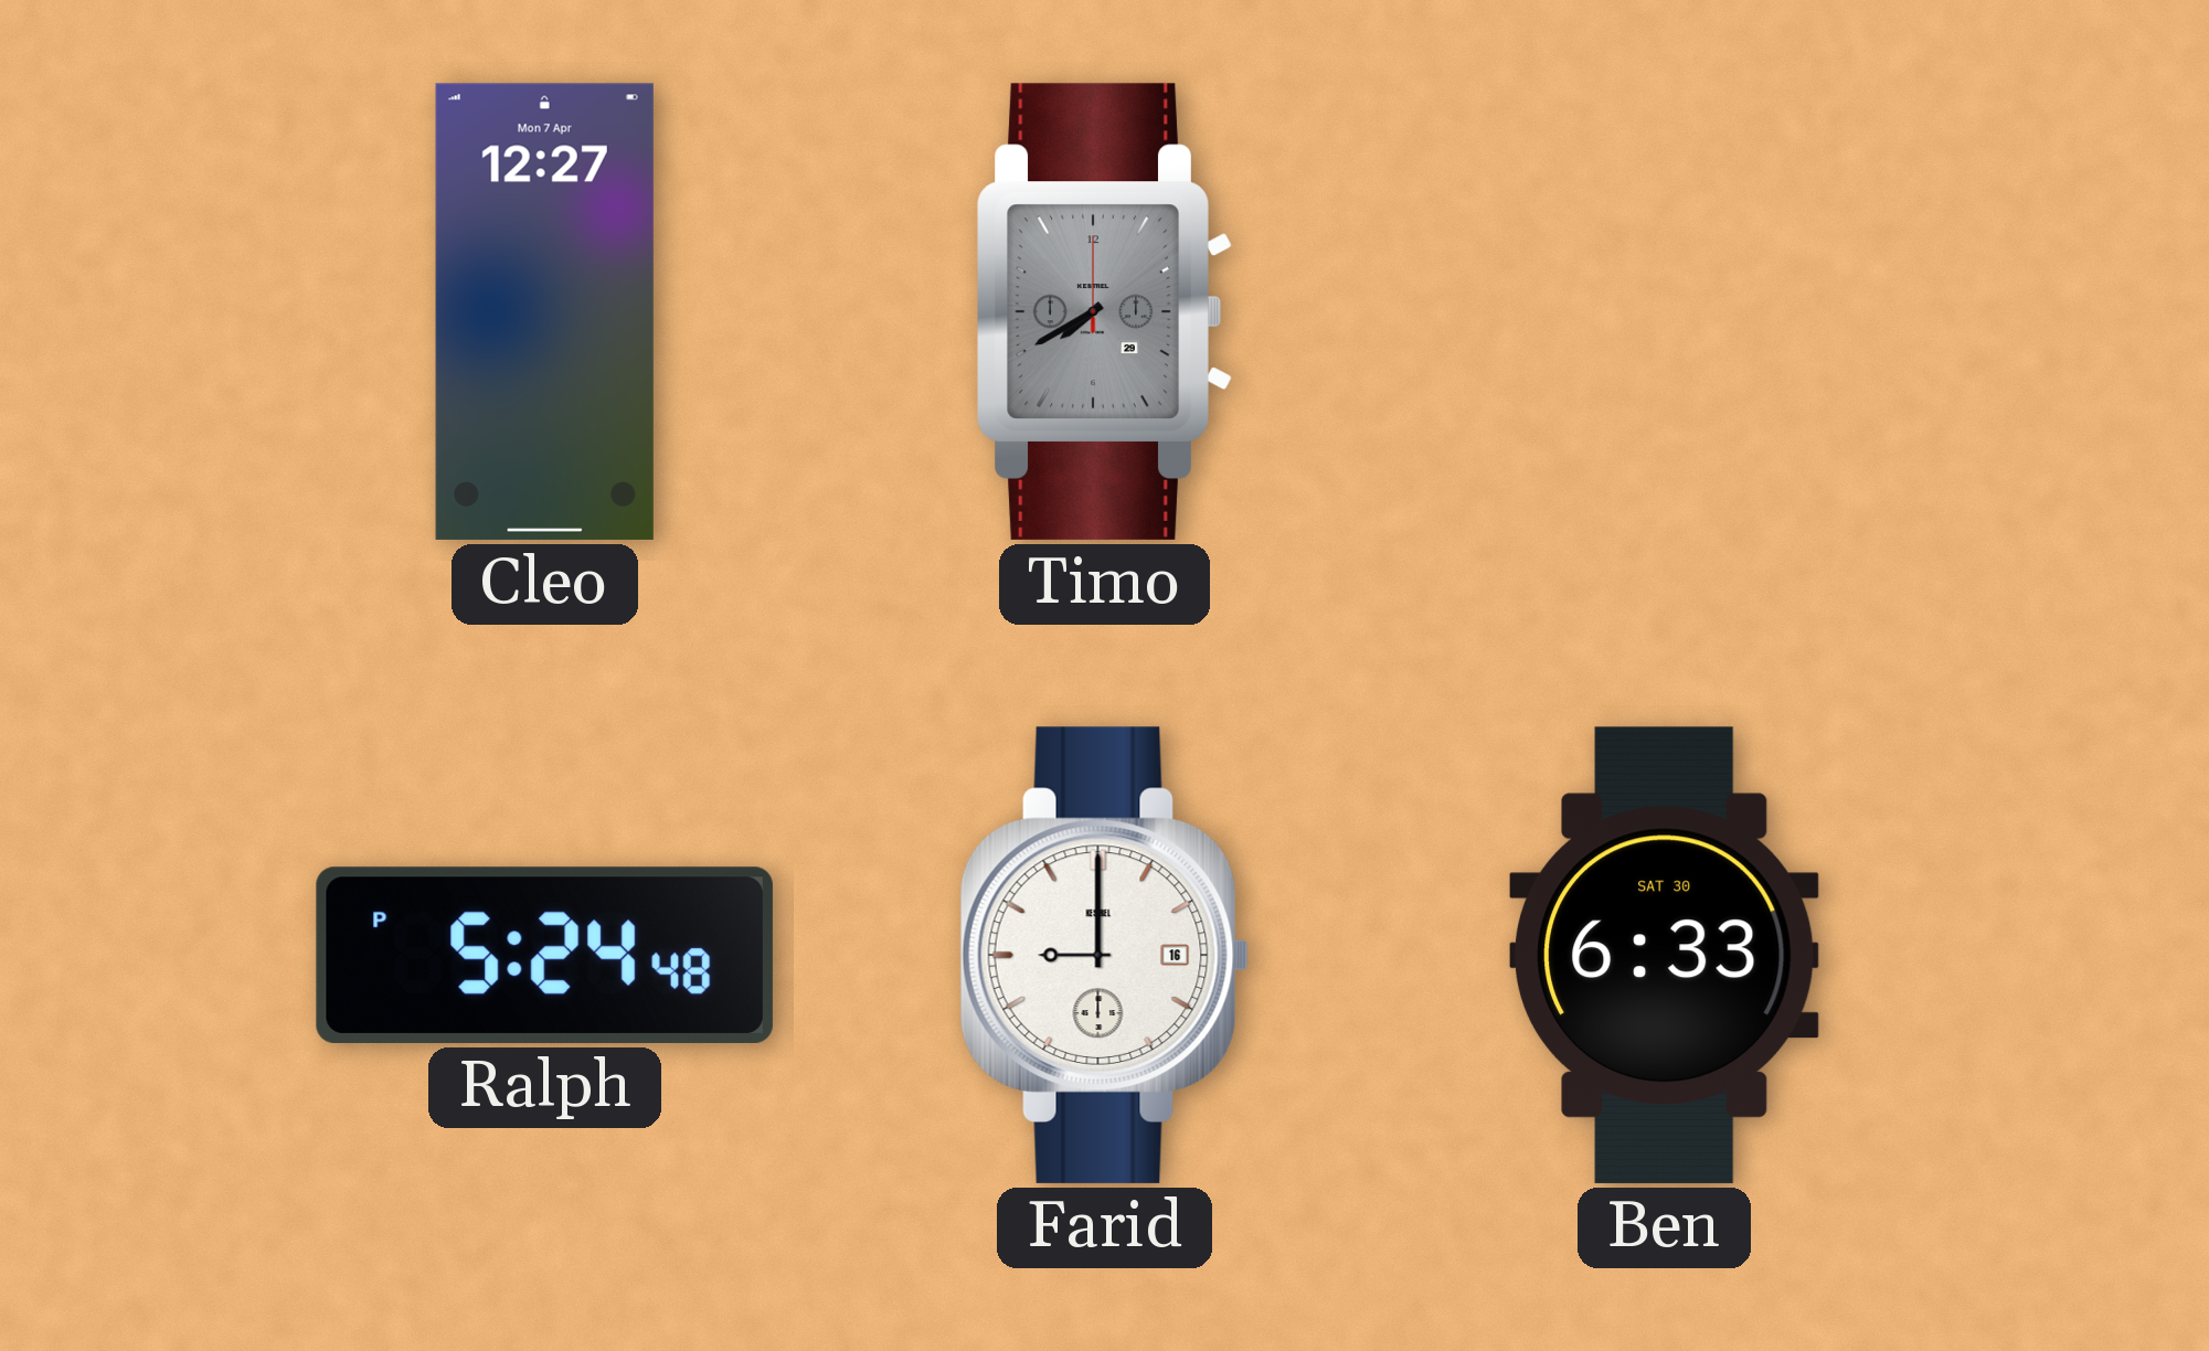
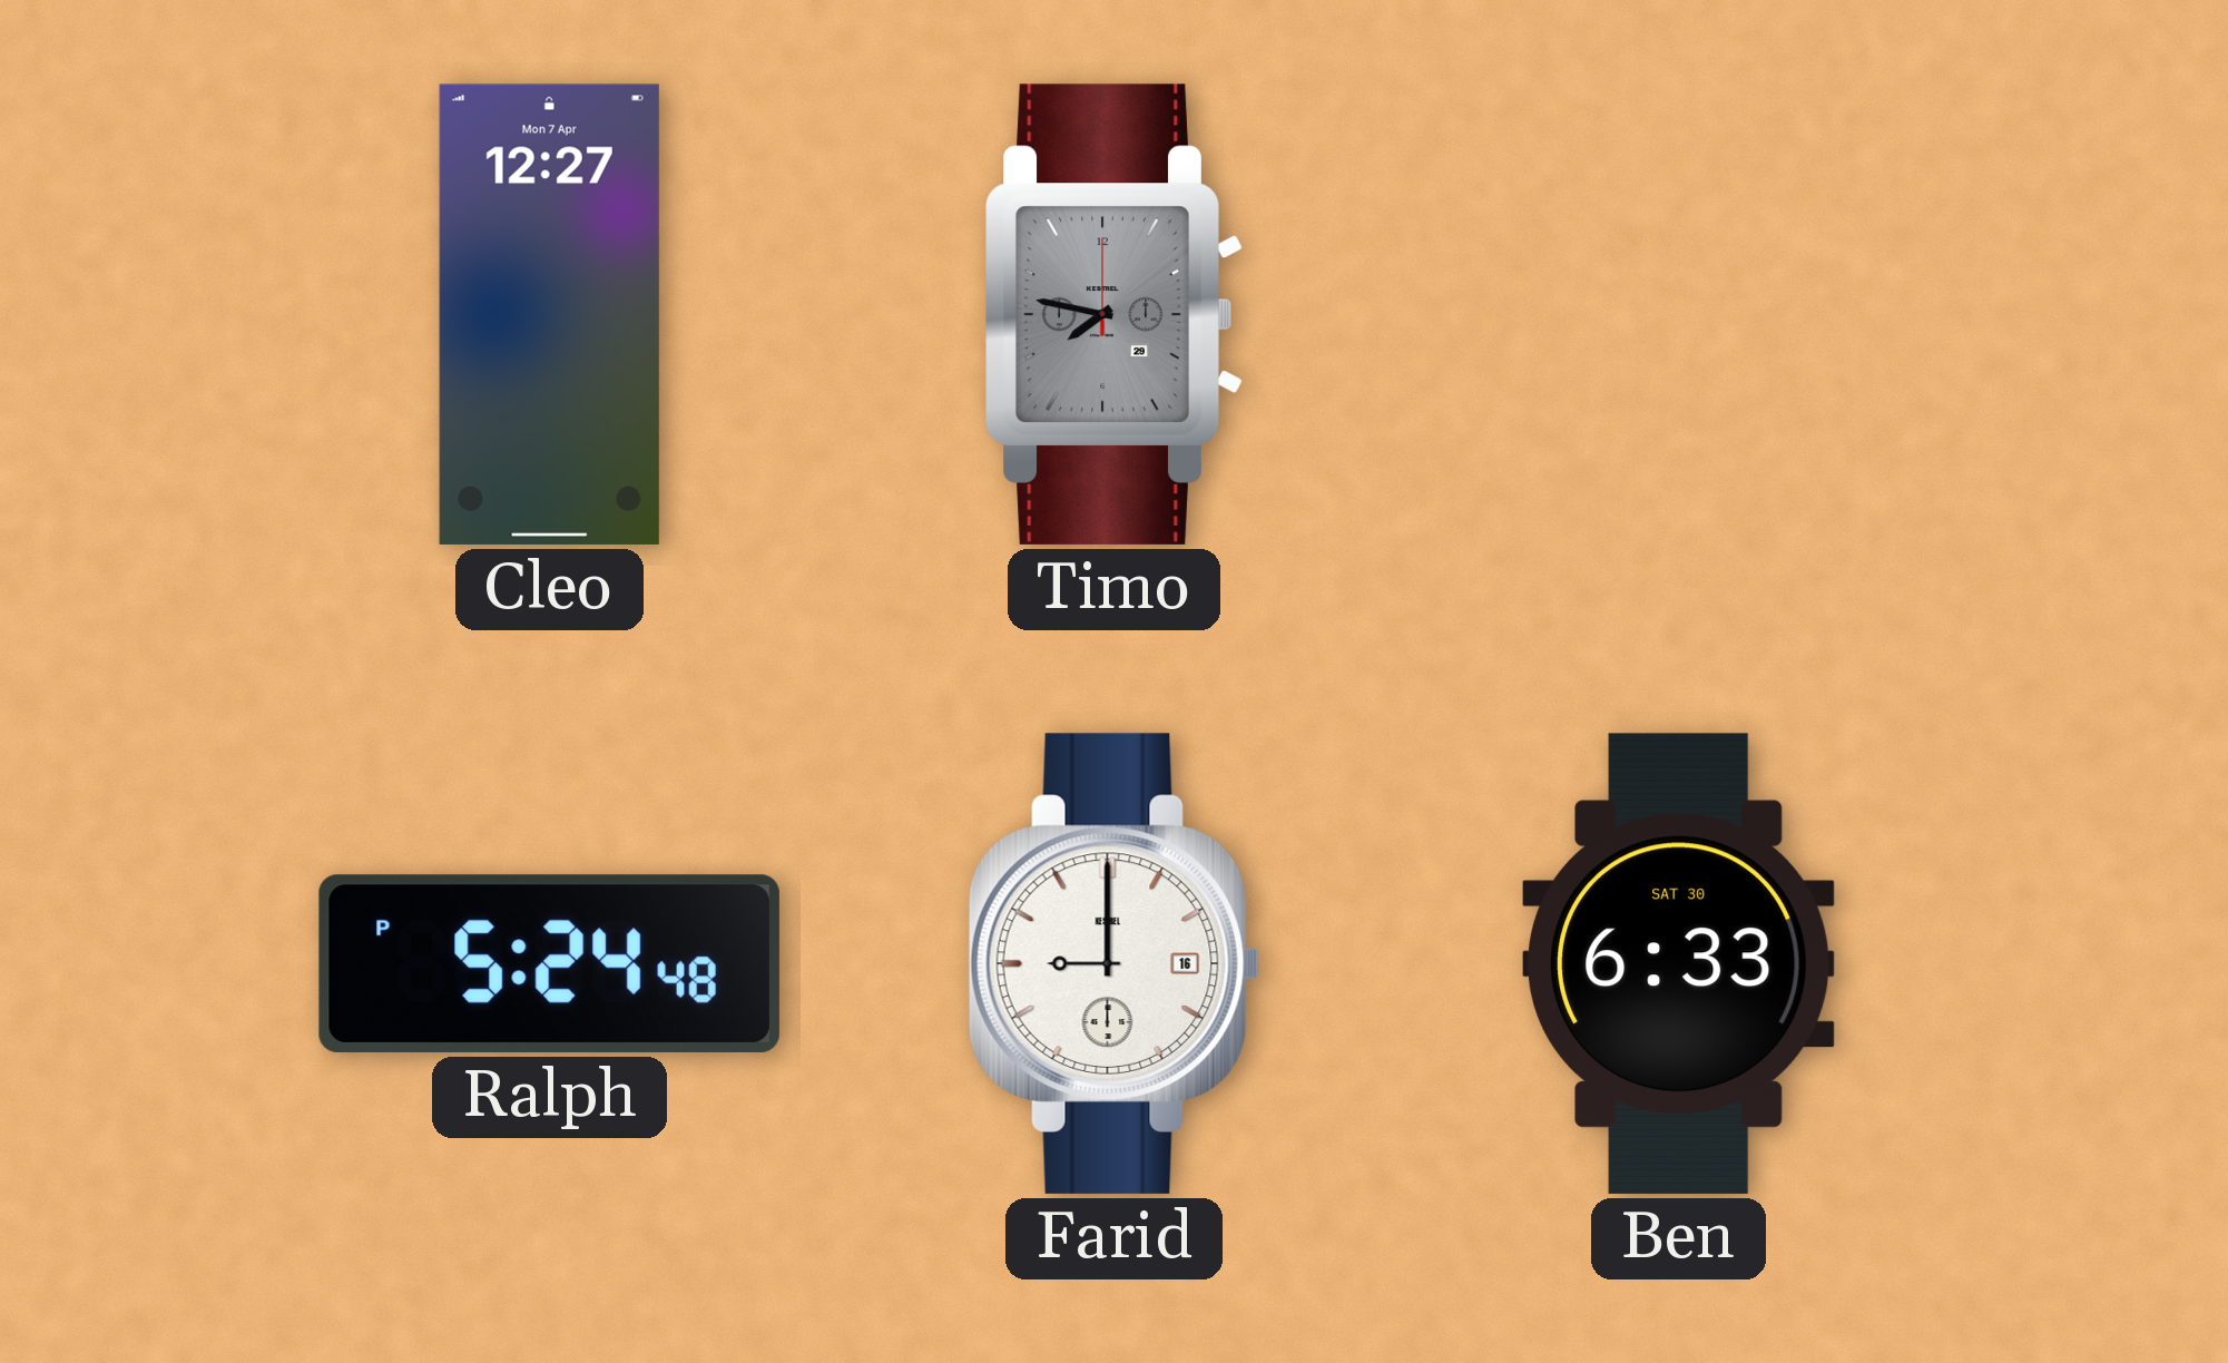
Timo: 7:40 -> 7:47
